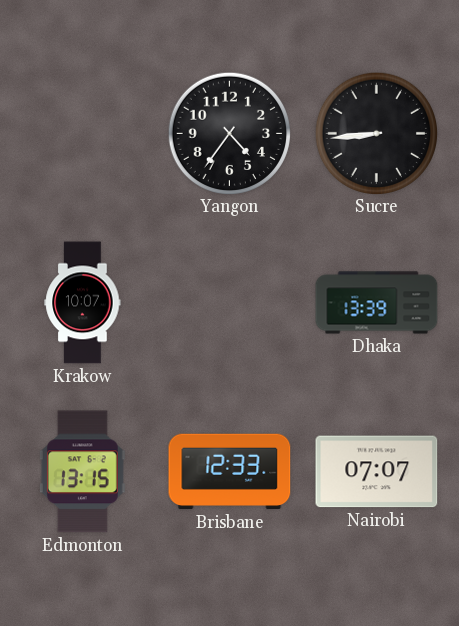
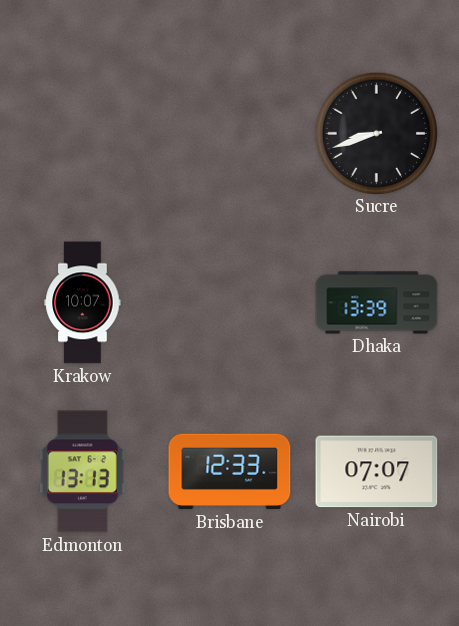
Yangon: 4:36 -> none
Sucre: 8:44 -> 8:42
Edmonton: 13:15 -> 13:13
